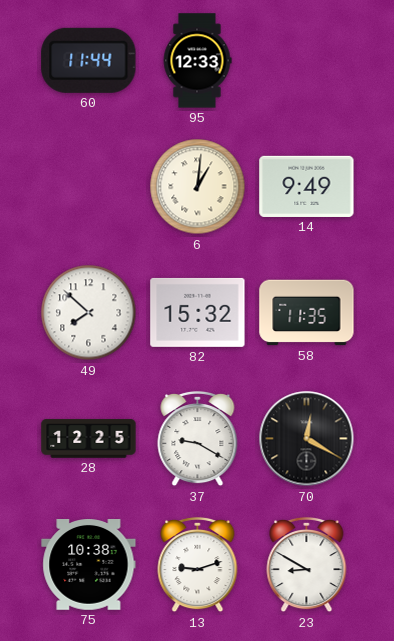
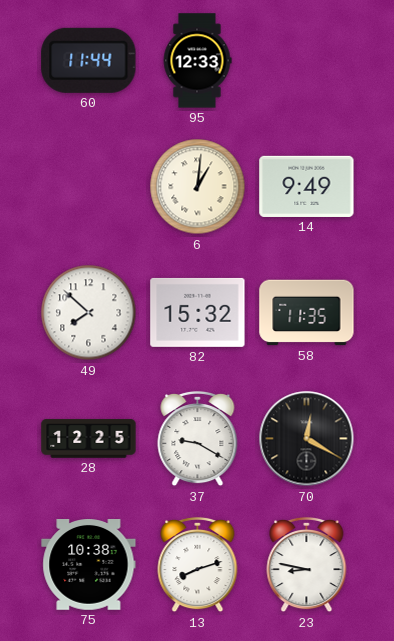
13: 9:12 -> 8:12
23: 8:50 -> 8:47
